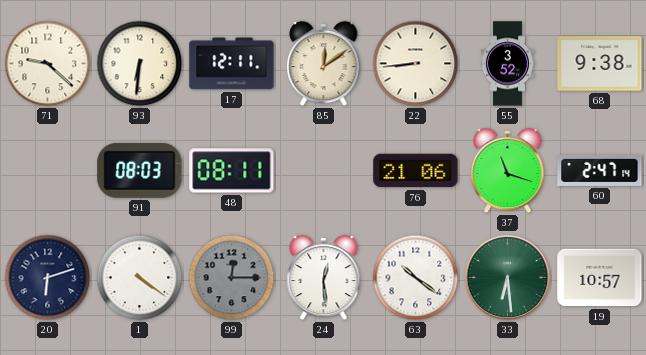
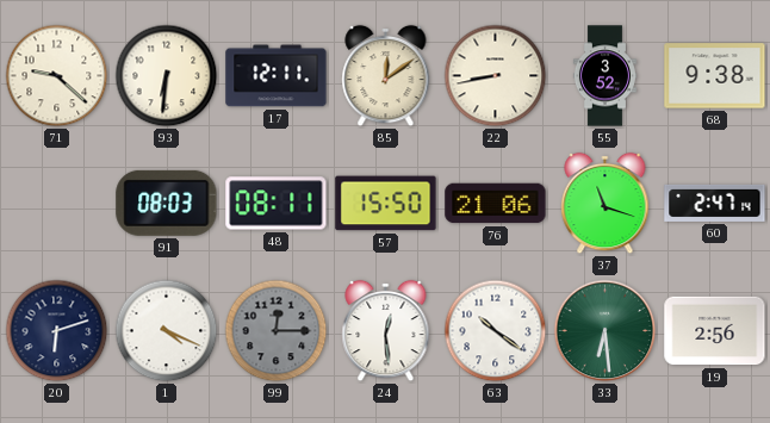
22: 8:44 -> 8:43
57: none -> 15:50
1: 4:21 -> 4:19
19: 10:57 -> 2:56
